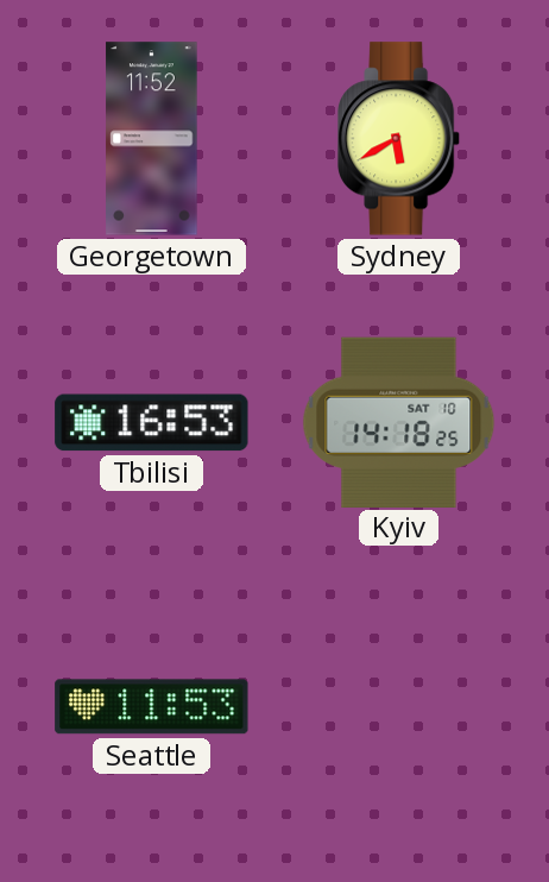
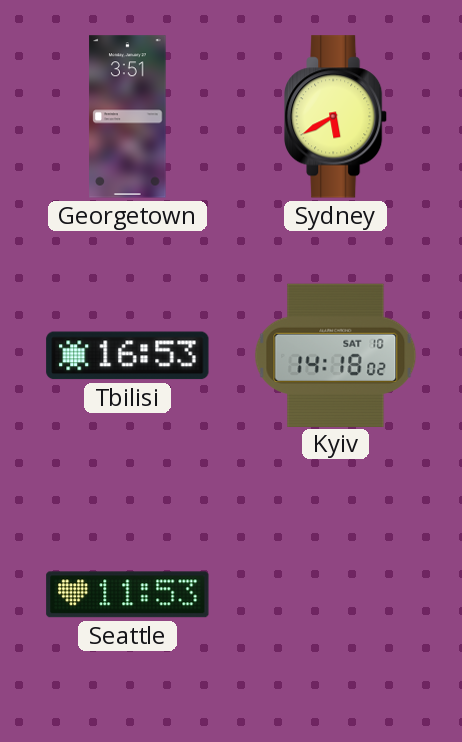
Georgetown: 11:52 -> 3:51
Kyiv: 14:18:25 -> 14:18:02
